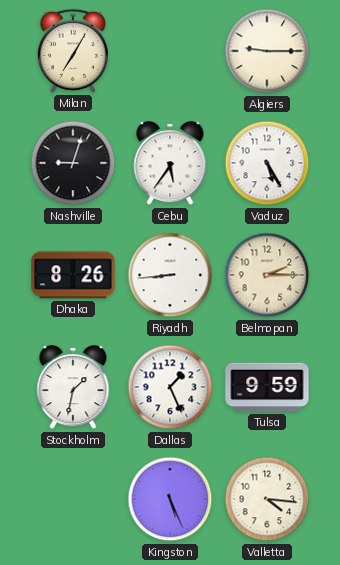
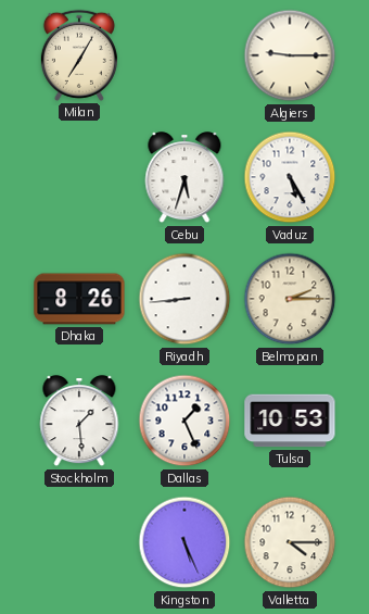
Nashville: 9:03 -> none
Cebu: 5:36 -> 5:33
Stockholm: 1:32 -> 1:29
Tulsa: 9:59 -> 10:53
Valletta: 4:16 -> 4:15
